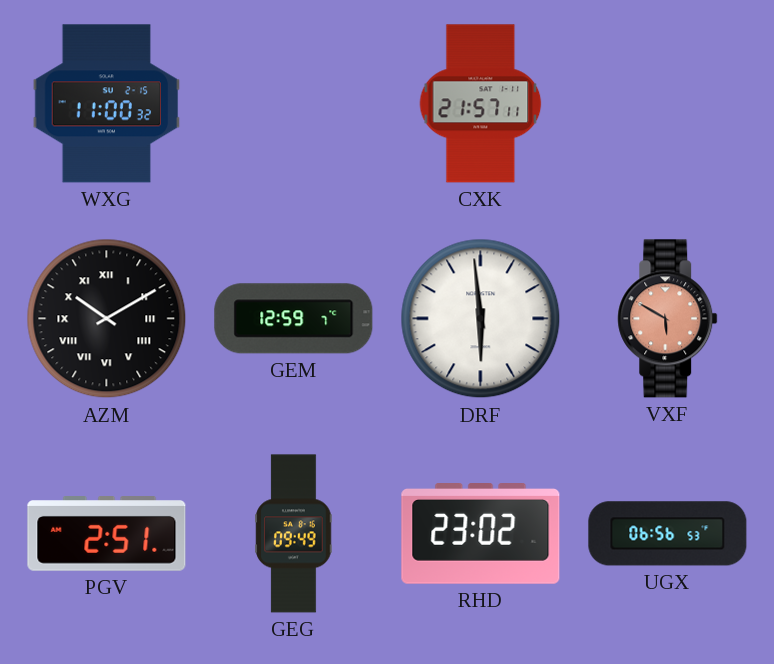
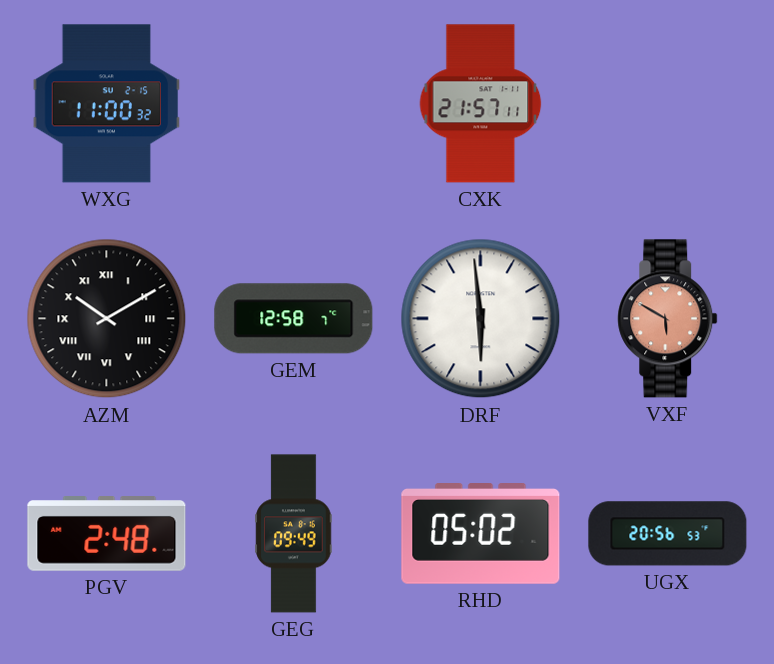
GEM: 12:59 -> 12:58
PGV: 2:51 -> 2:48
RHD: 23:02 -> 05:02
UGX: 06:56 -> 20:56
